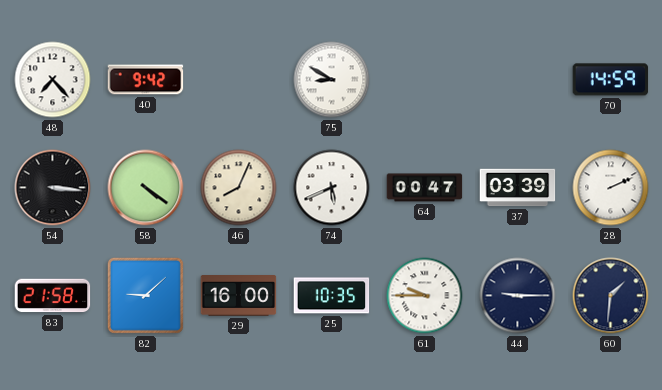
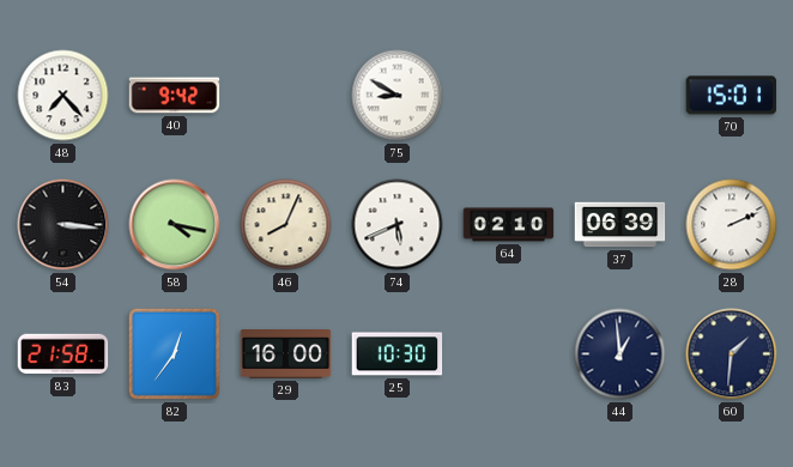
70: 14:59 -> 15:01
58: 4:21 -> 4:17
64: 00:47 -> 02:10
37: 03:39 -> 06:39
82: 9:08 -> 12:36
25: 10:35 -> 10:30
61: 9:45 -> none
44: 9:15 -> 12:59
